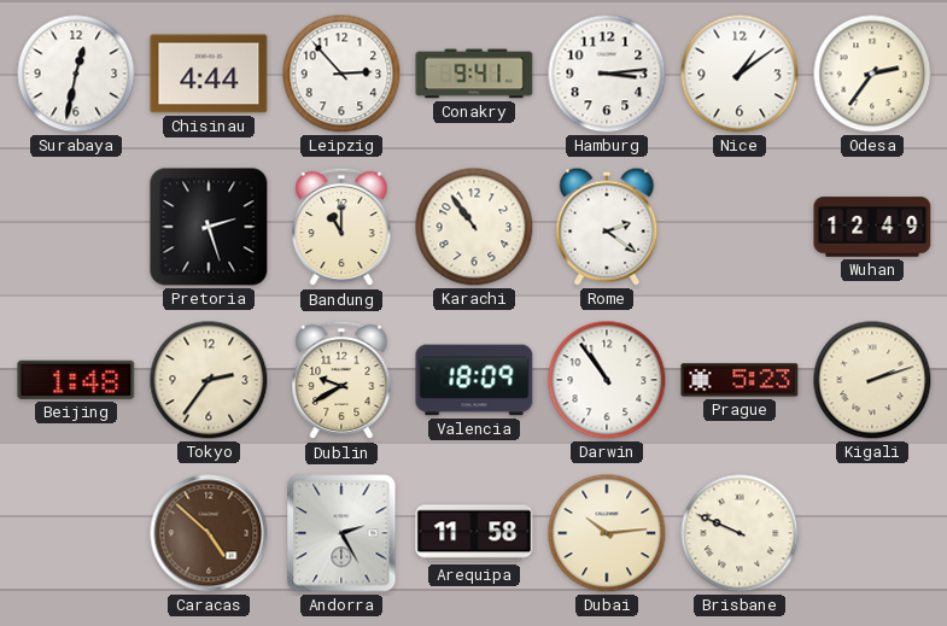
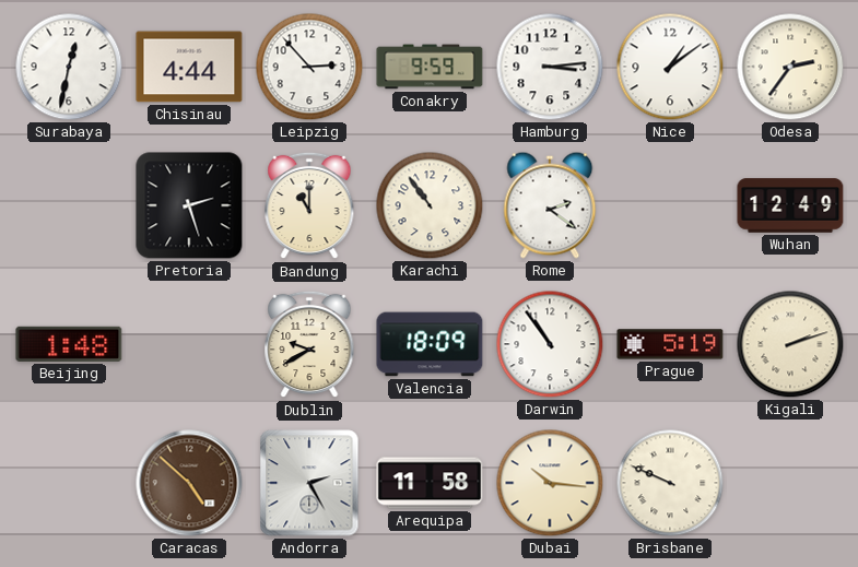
Conakry: 9:41 -> 9:59
Tokyo: 2:36 -> none
Prague: 5:23 -> 5:19
Dubai: 10:14 -> 10:16
